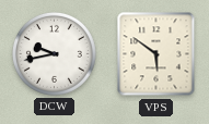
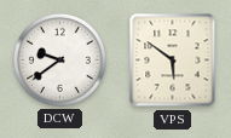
DCW: 9:43 -> 9:39
